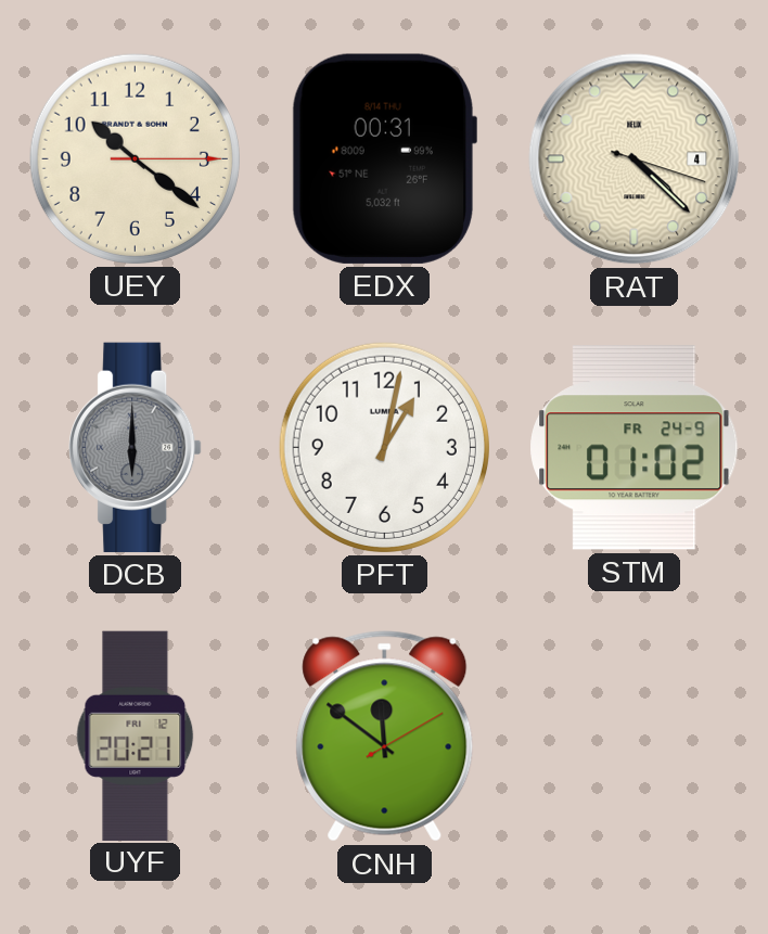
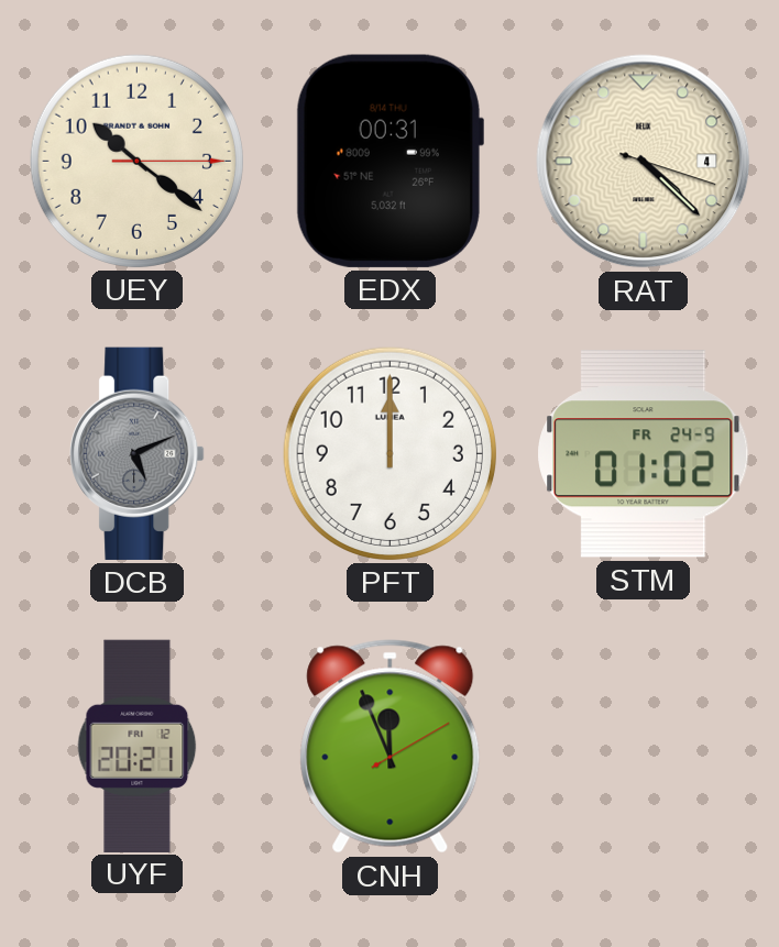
DCB: 6:00 -> 5:11
PFT: 1:02 -> 12:00
CNH: 11:51 -> 11:56
